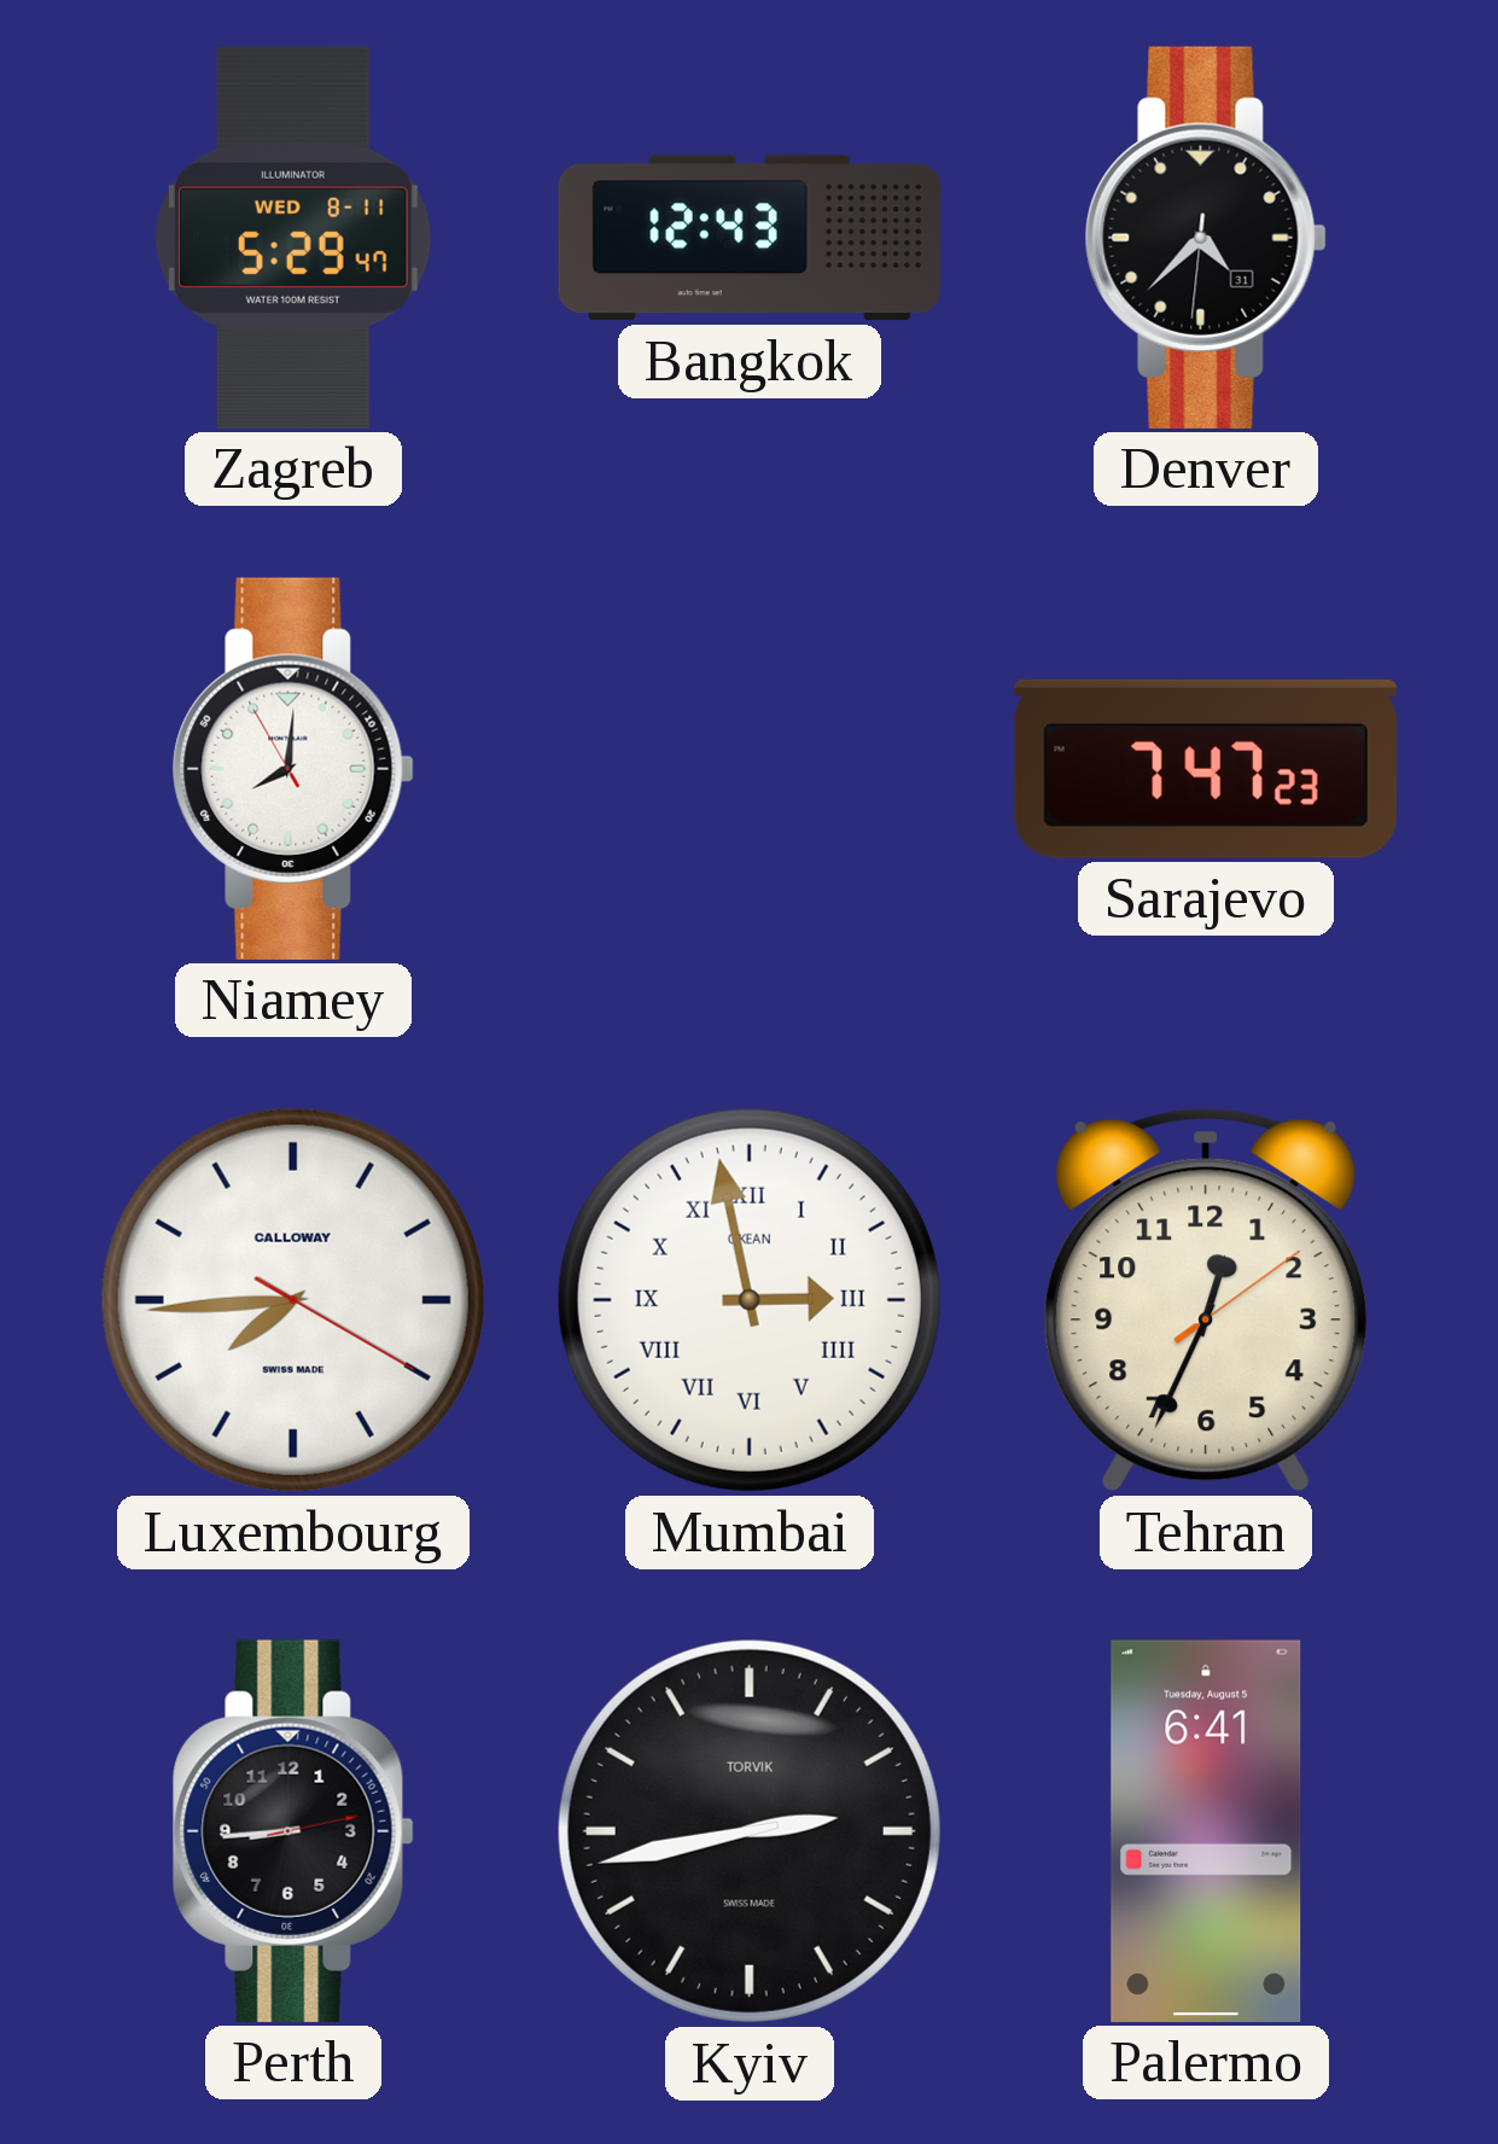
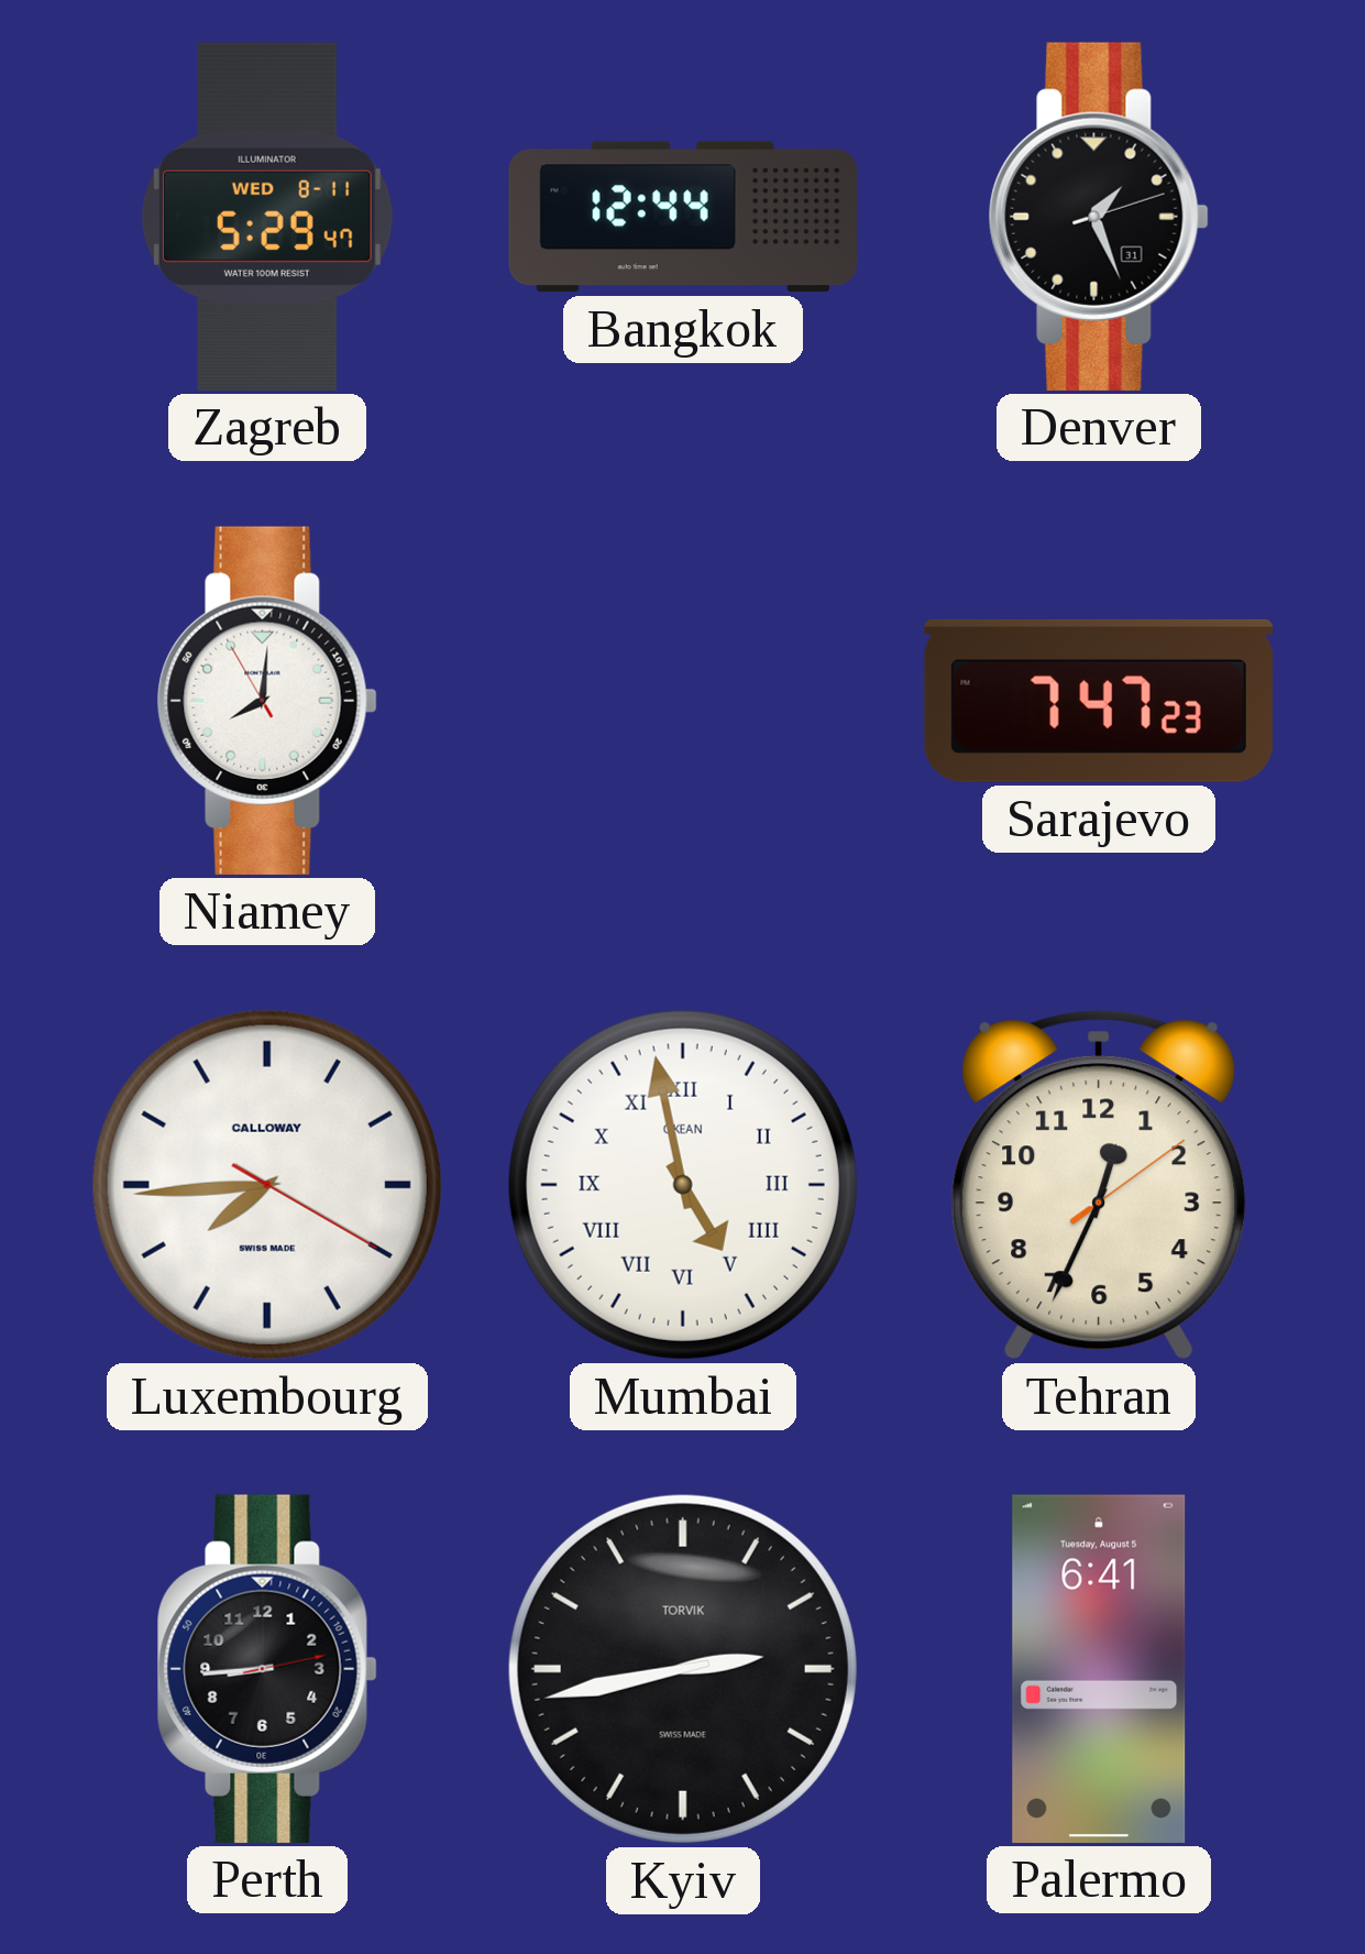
Bangkok: 12:43 -> 12:44
Denver: 4:37 -> 1:26
Mumbai: 2:58 -> 4:58
